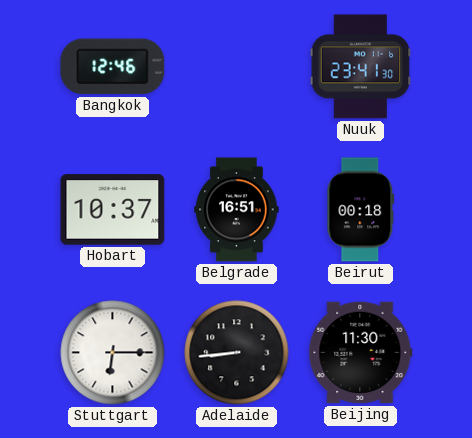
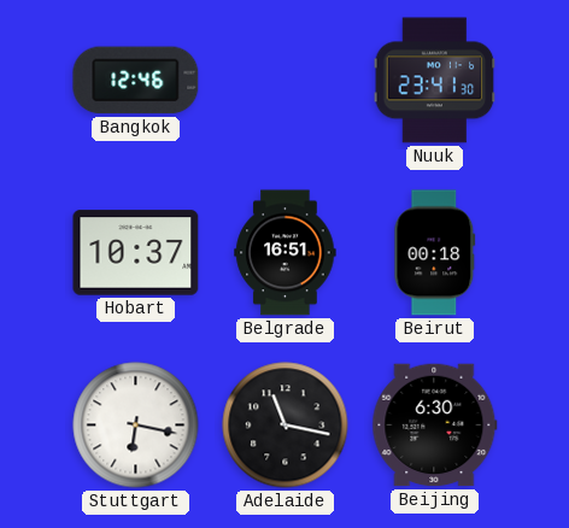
Stuttgart: 6:15 -> 6:17
Adelaide: 8:44 -> 11:17
Beijing: 11:30 -> 6:30
